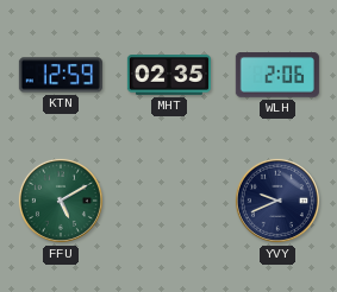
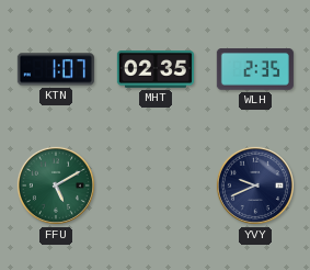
KTN: 12:59 -> 1:07
WLH: 2:06 -> 2:35
